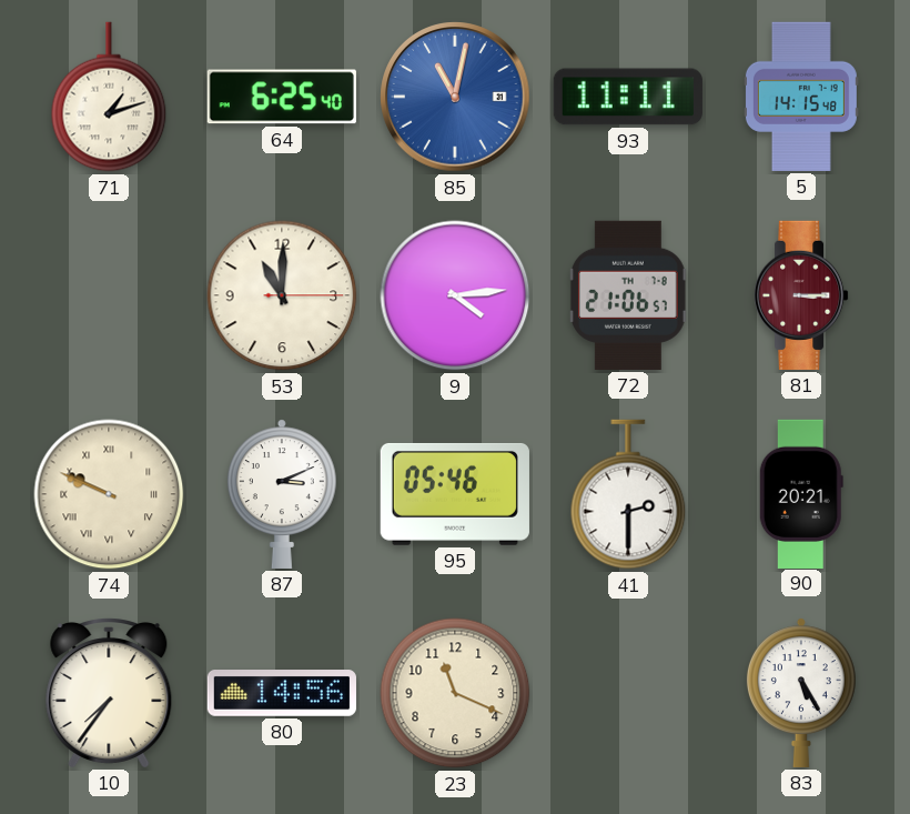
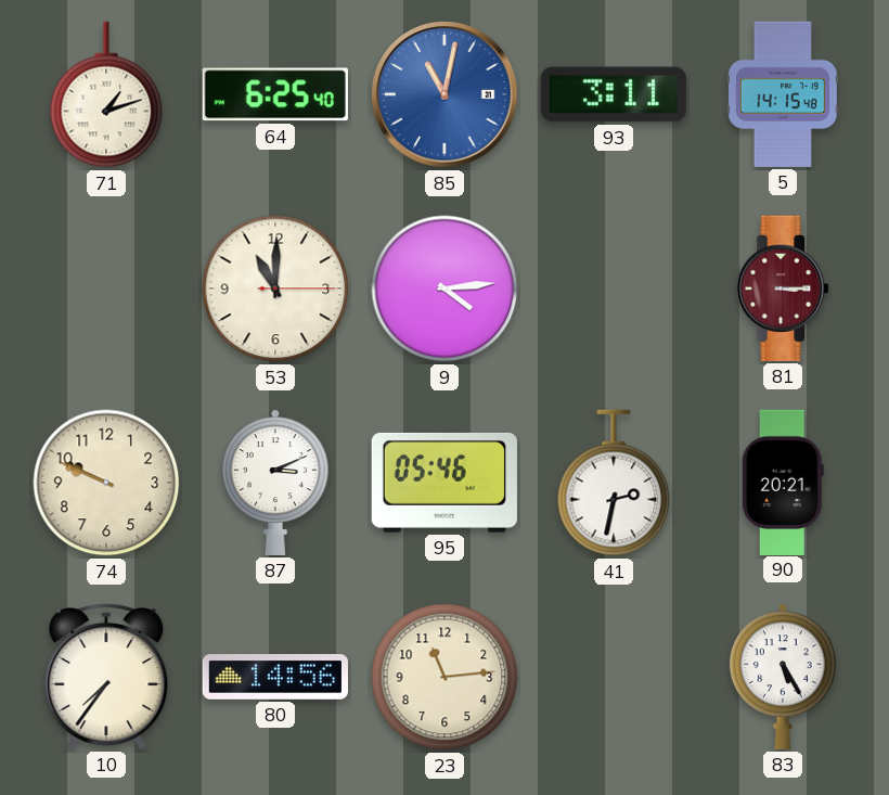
93: 11:11 -> 3:11
72: 21:06 -> none
74 numerals: Roman -> Arabic
41: 2:30 -> 2:32
23: 11:19 -> 11:14
